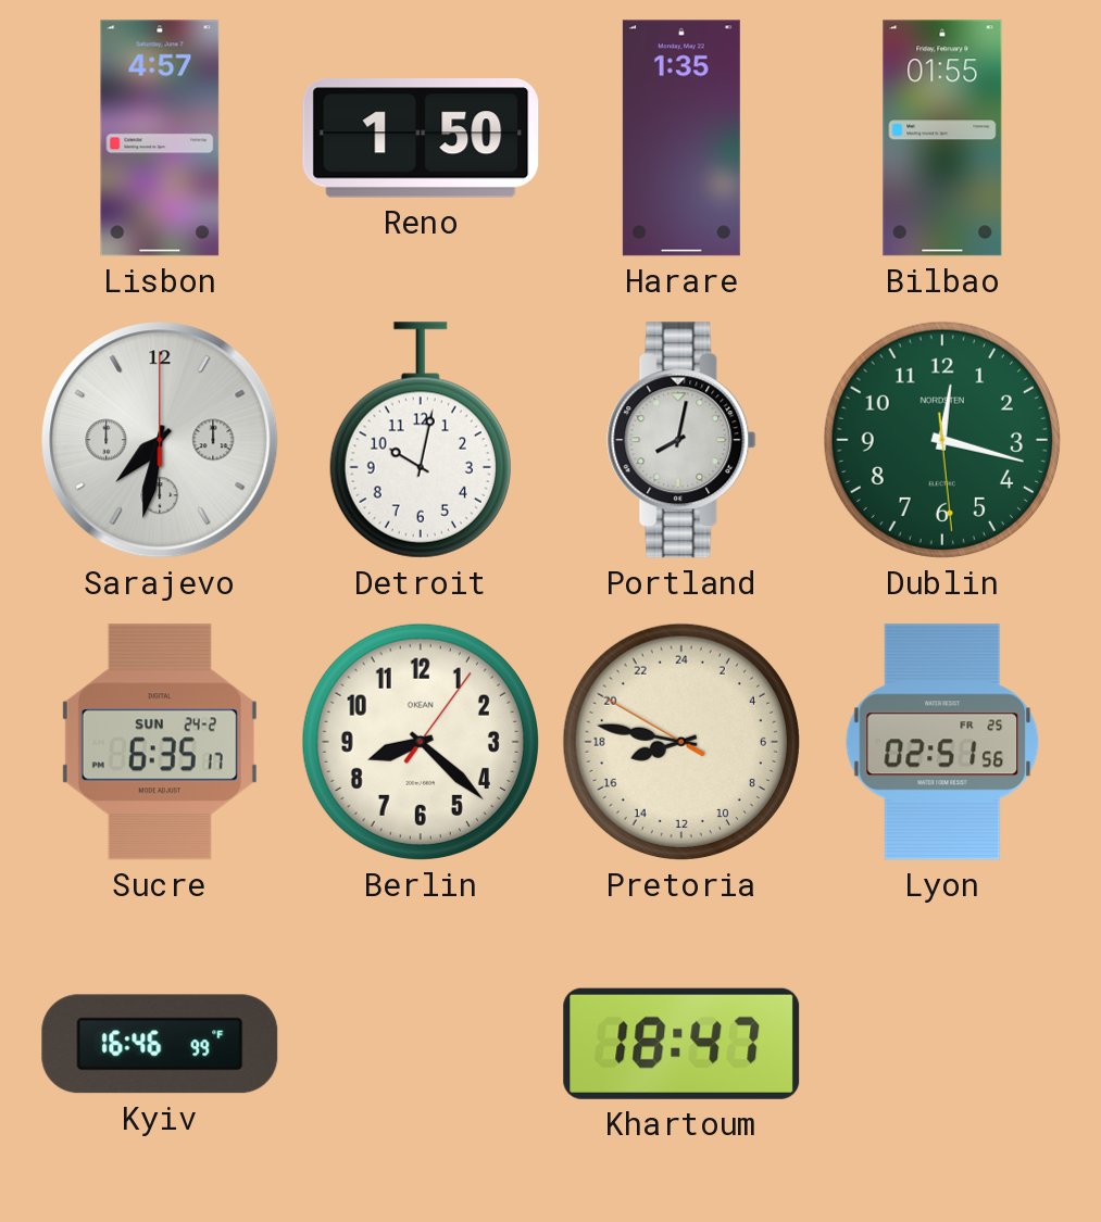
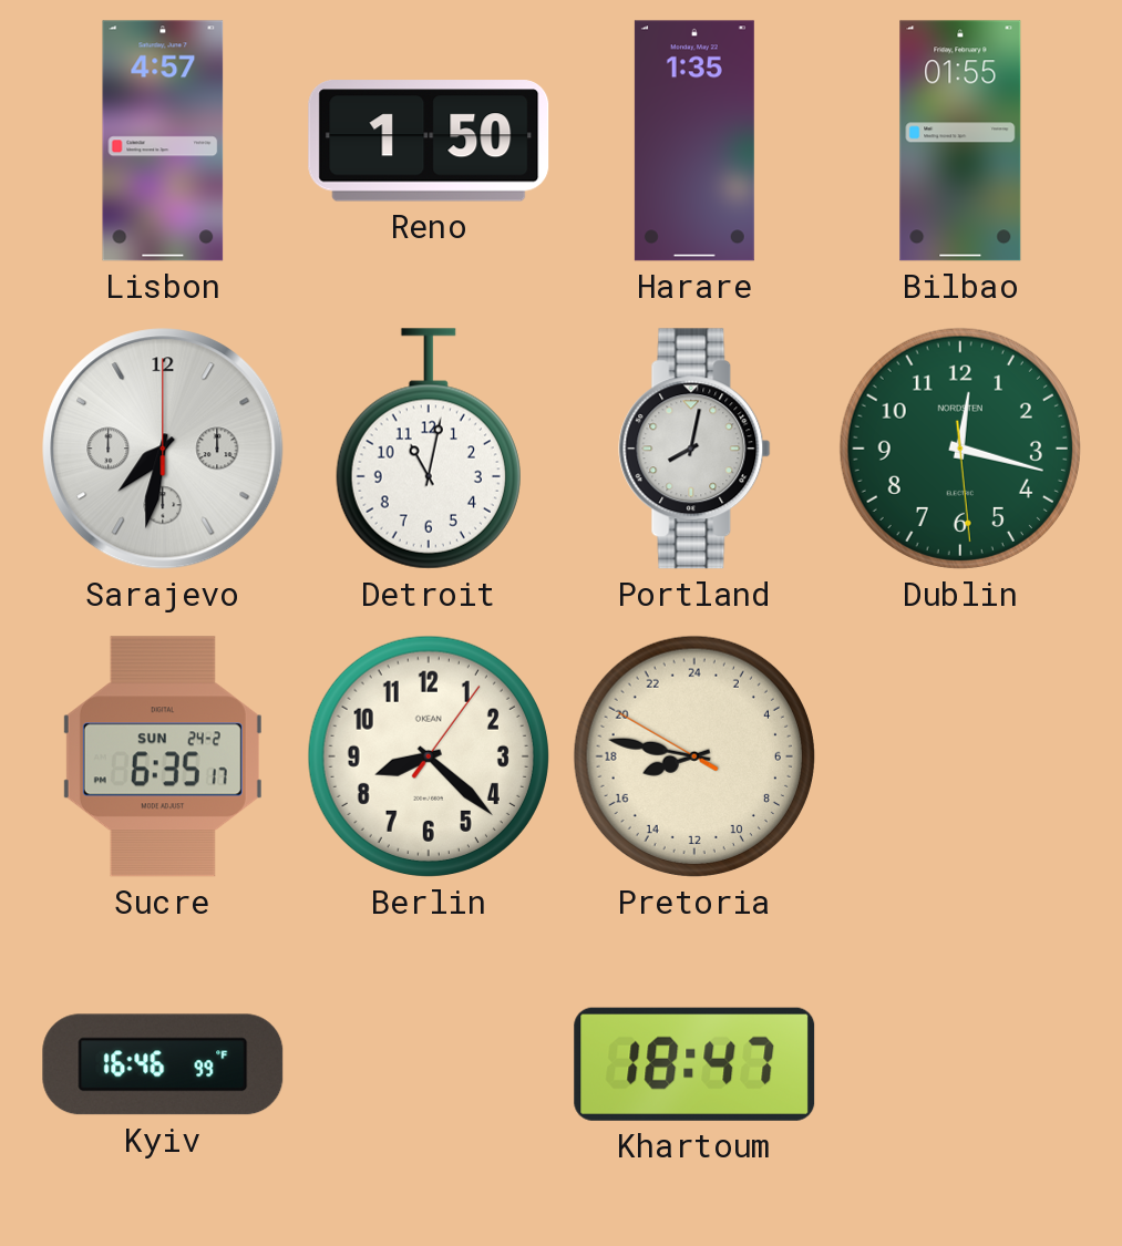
Detroit: 10:02 -> 11:02
Lyon: 02:51 -> none
